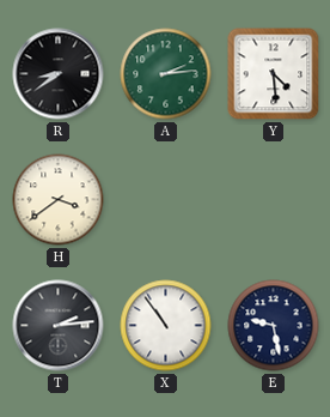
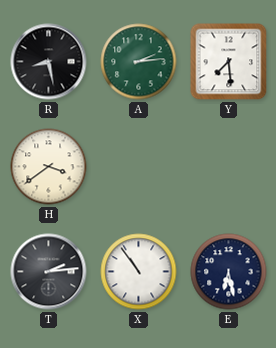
R: 8:39 -> 8:28
Y: 4:29 -> 7:29
E: 9:28 -> 6:28
